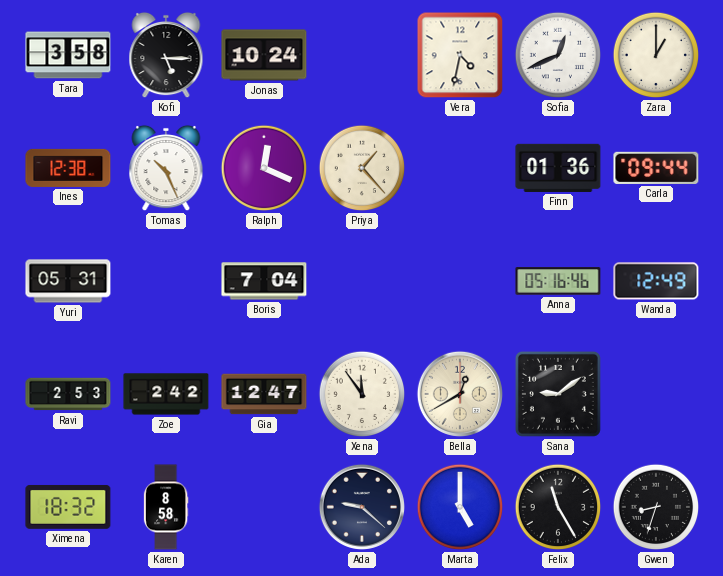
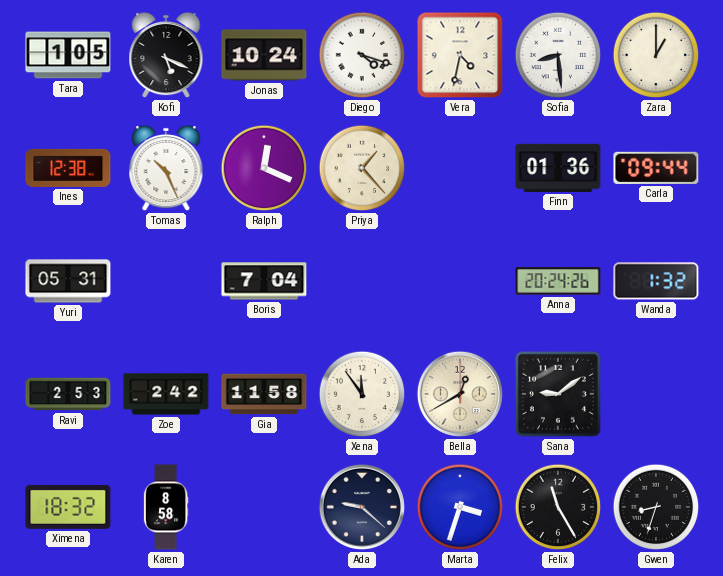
Tara: 3:58 -> 1:05
Kofi: 5:15 -> 5:19
Diego: none -> 4:18
Sofia: 12:41 -> 8:29
Anna: 05:16 -> 20:24
Wanda: 12:49 -> 1:32
Gia: 12:47 -> 11:58
Marta: 5:00 -> 3:33
